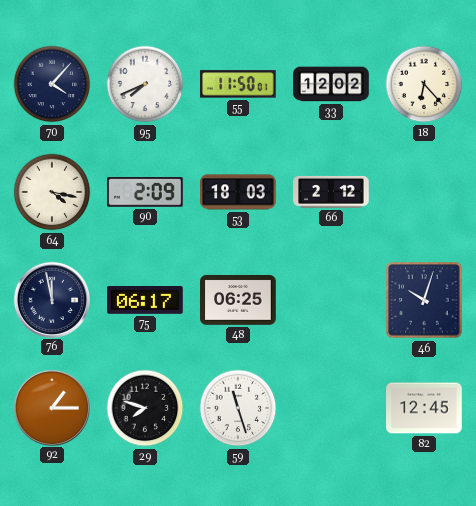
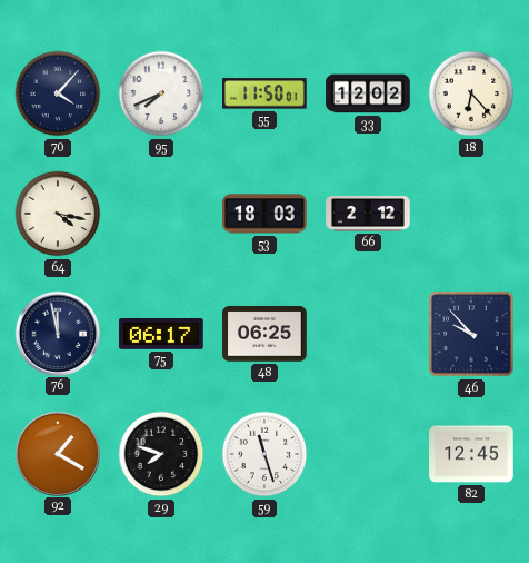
90: 2:09 -> none
46: 10:03 -> 9:53
92: 1:15 -> 1:20
